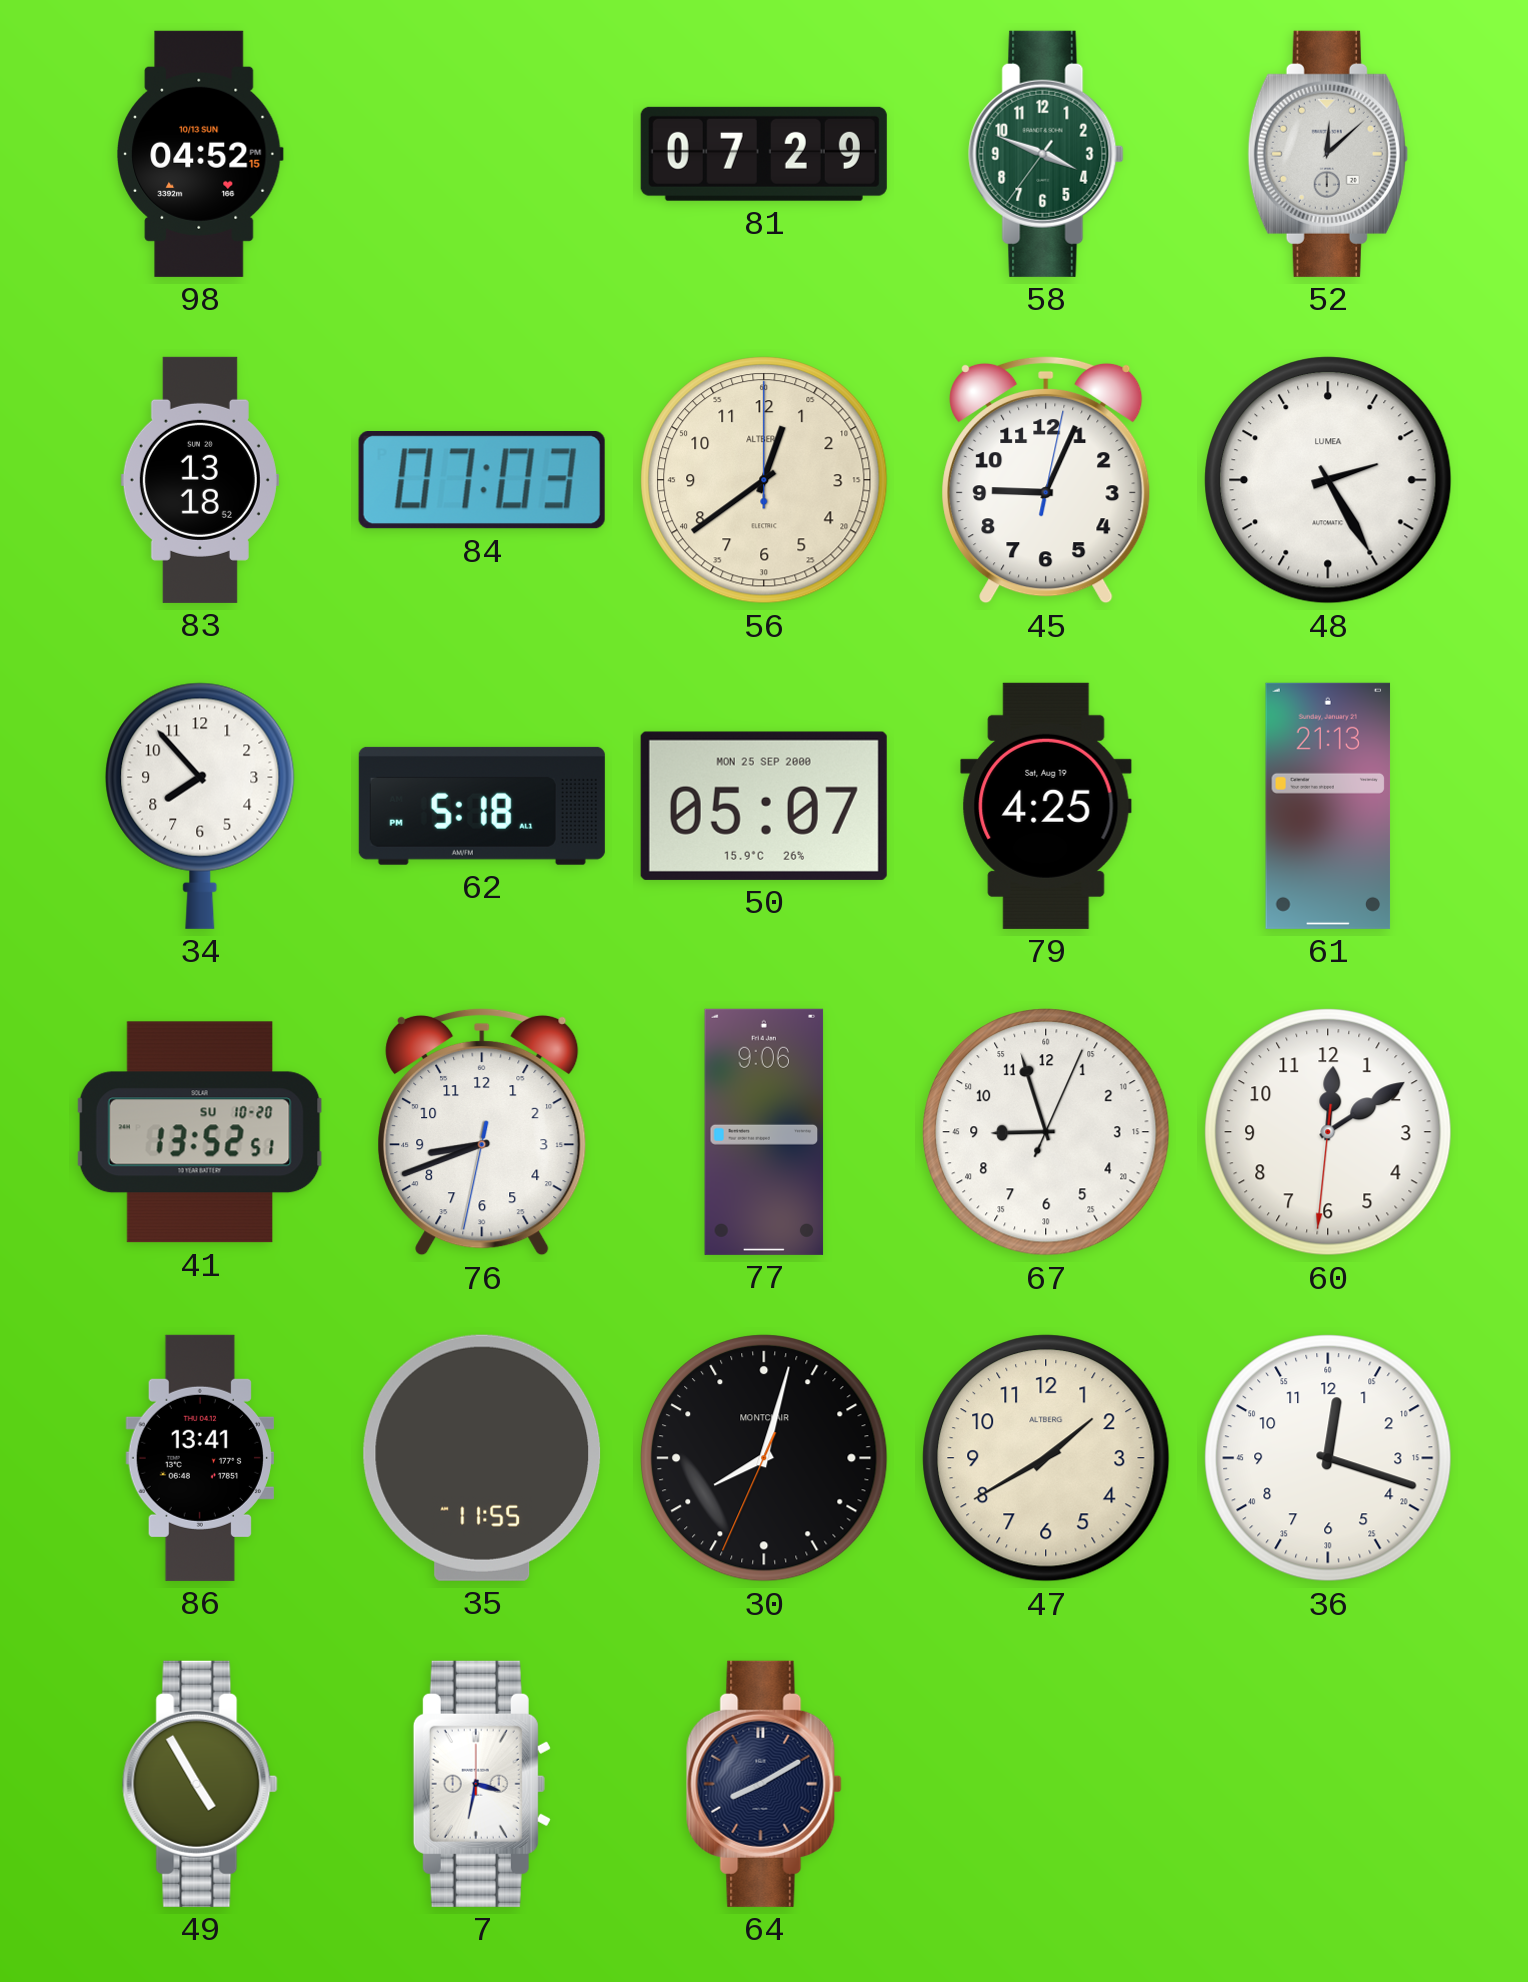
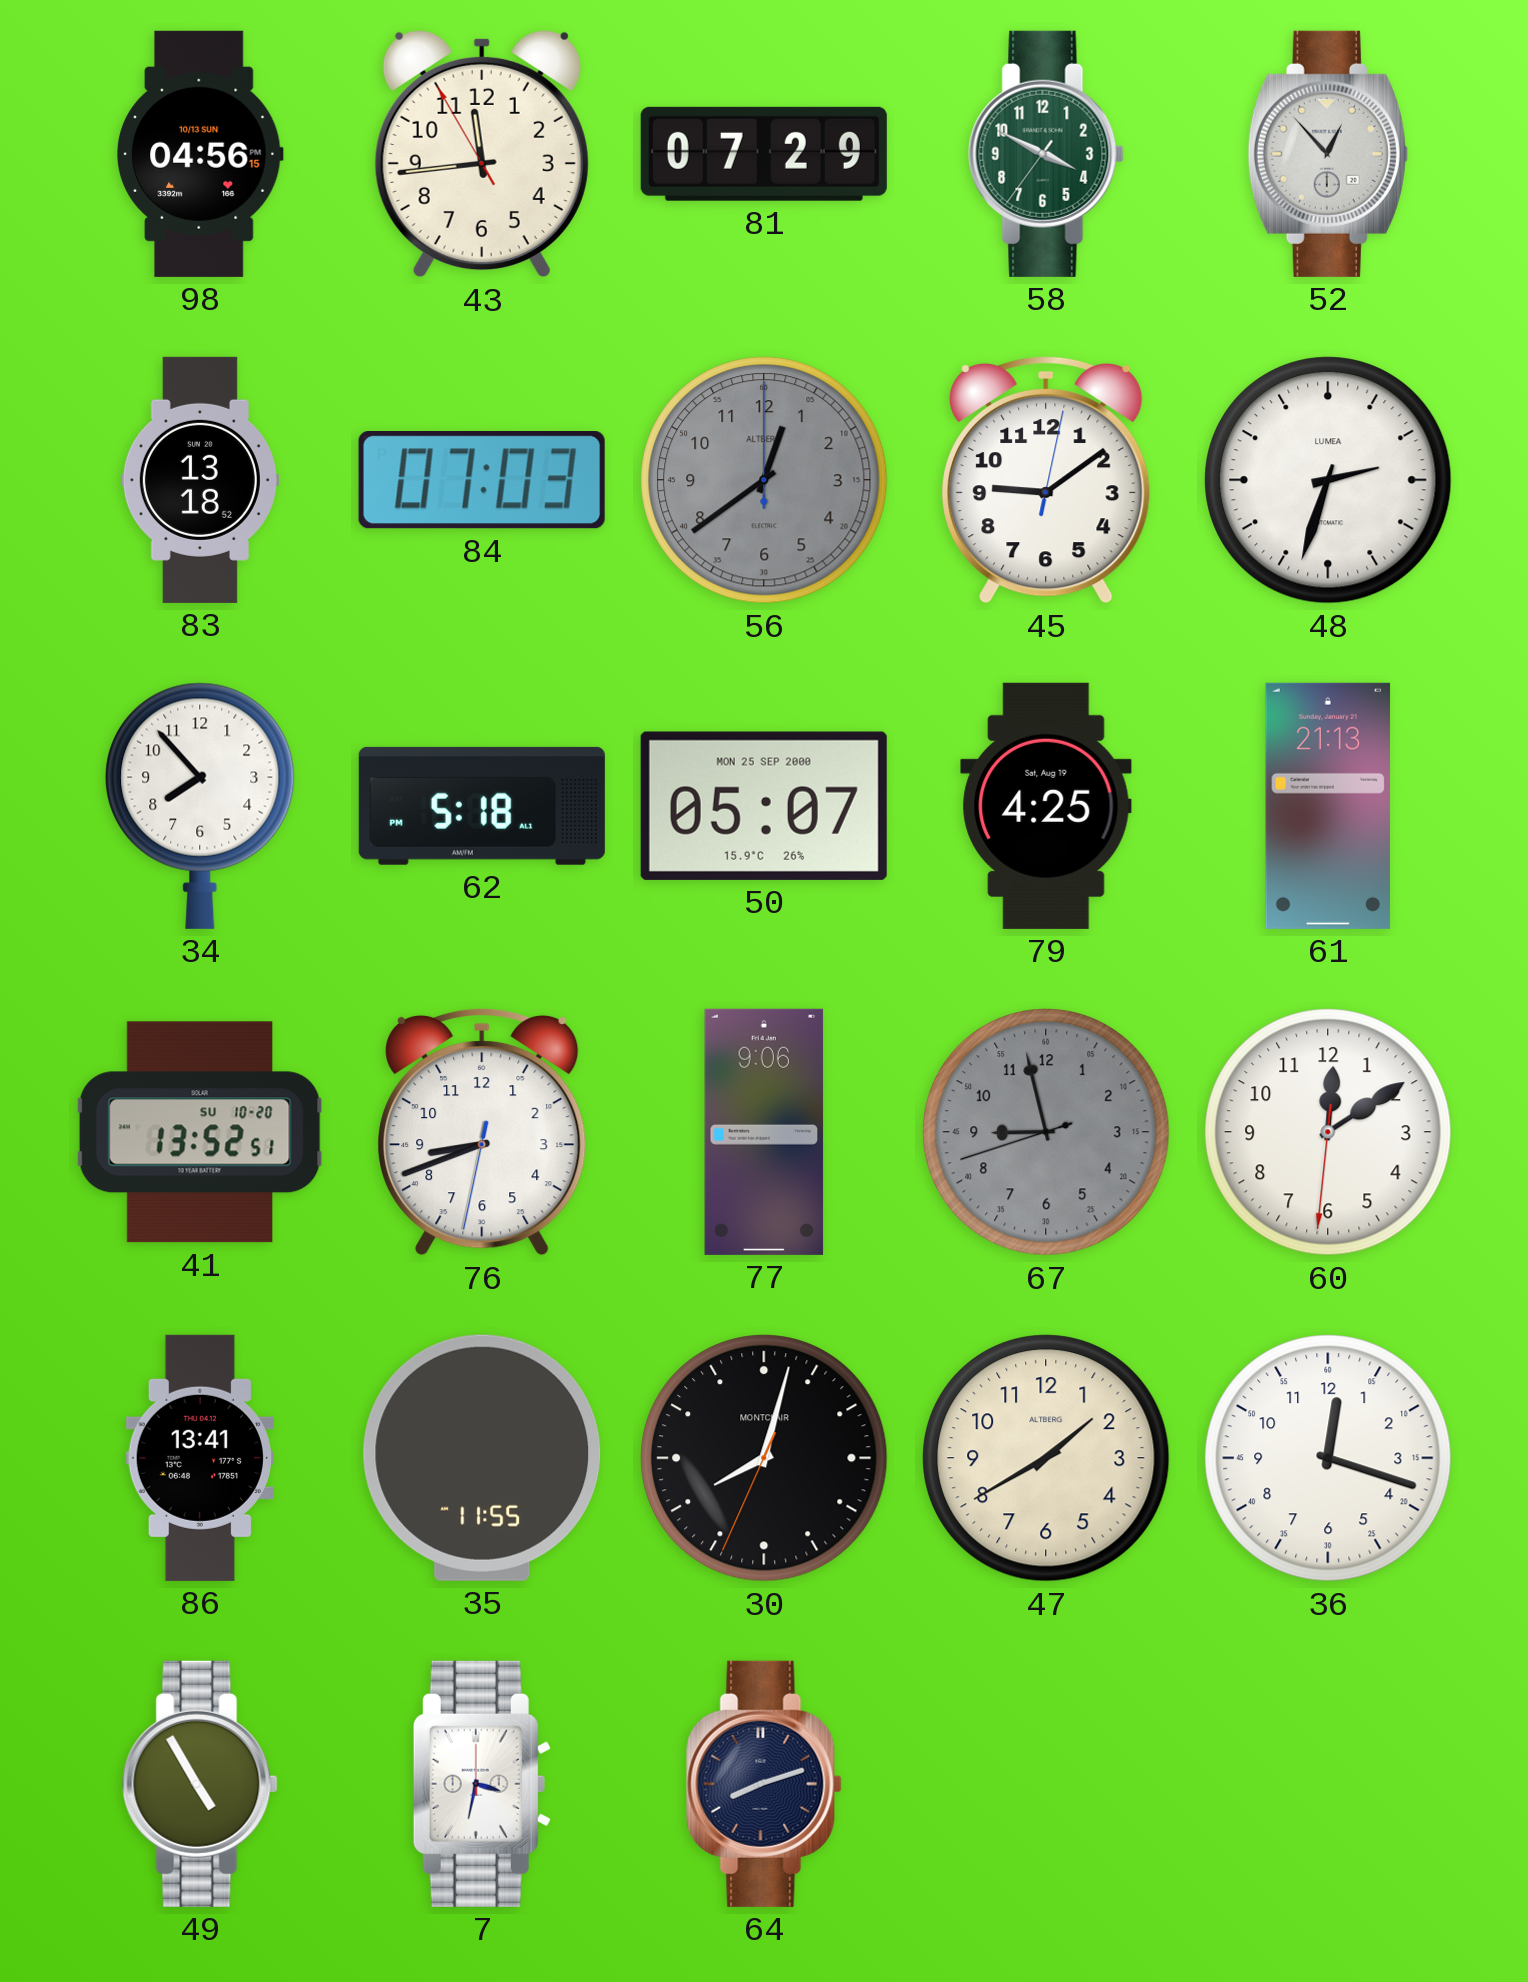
98: 04:52 -> 04:56
43: none -> 11:43
58: 3:48 -> 3:49
52: 12:08 -> 12:53
56 dial: cream -> grey
45: 9:04 -> 9:09
48: 2:25 -> 2:33
67: 8:57:04 -> 8:57:42
67 dial: white -> grey
64: 8:10 -> 8:12
